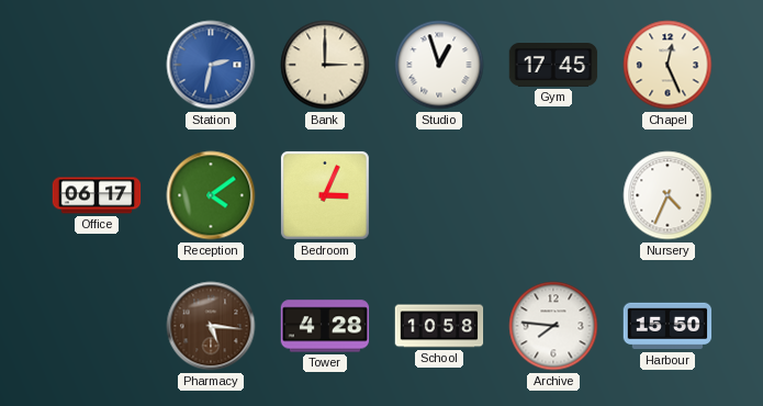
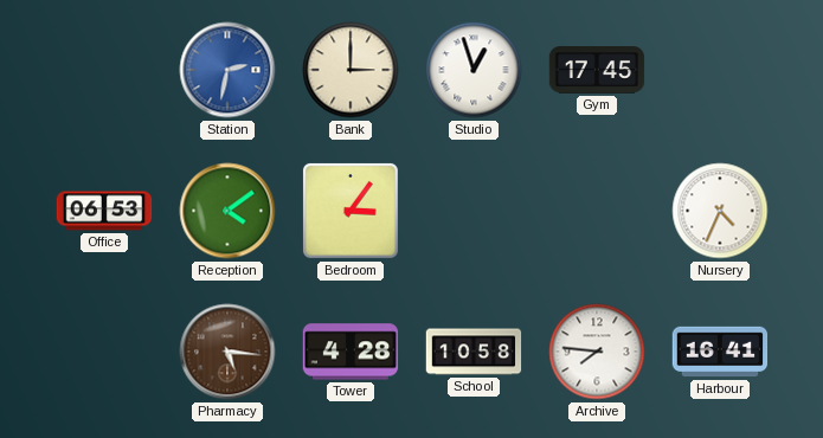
Chapel: 12:26 -> none
Office: 06:17 -> 06:53
Bedroom: 3:04 -> 3:06
Harbour: 15:50 -> 16:41
